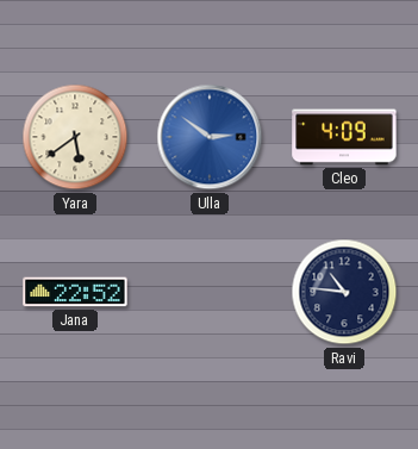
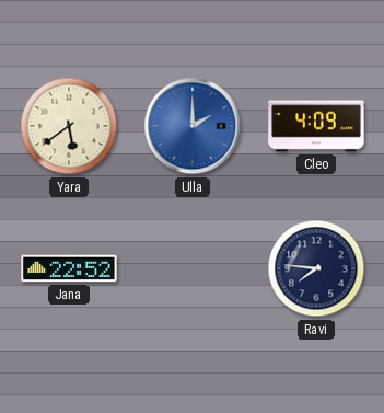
Ulla: 2:51 -> 2:00
Ravi: 10:46 -> 7:46
